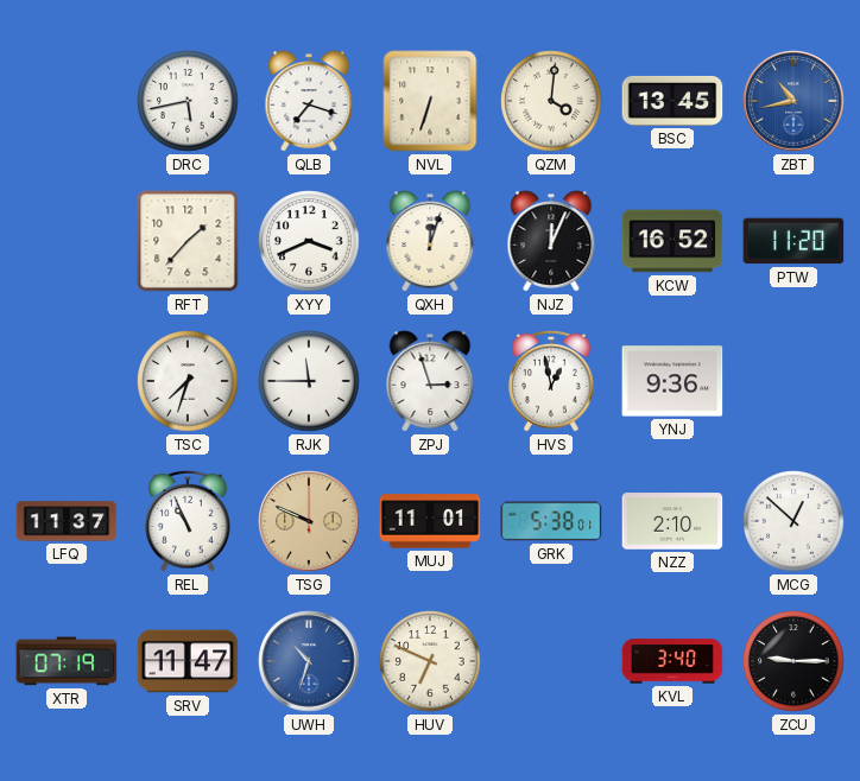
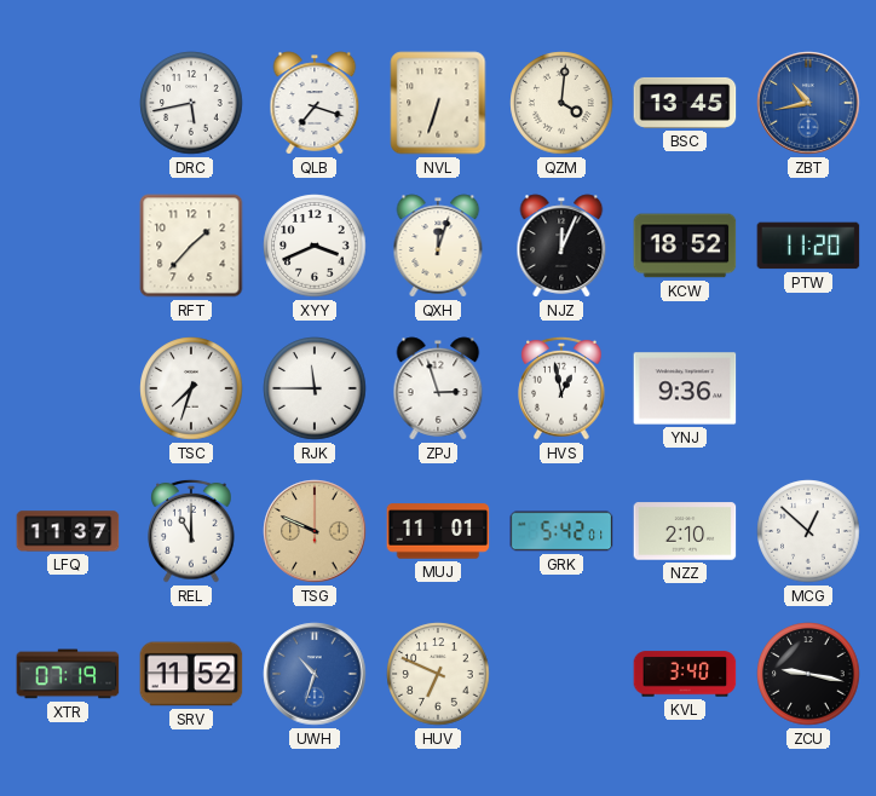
KCW: 16:52 -> 18:52
REL: 10:56 -> 11:00
GRK: 5:38 -> 5:42
SRV: 11:47 -> 11:52
ZCU: 9:15 -> 9:17
